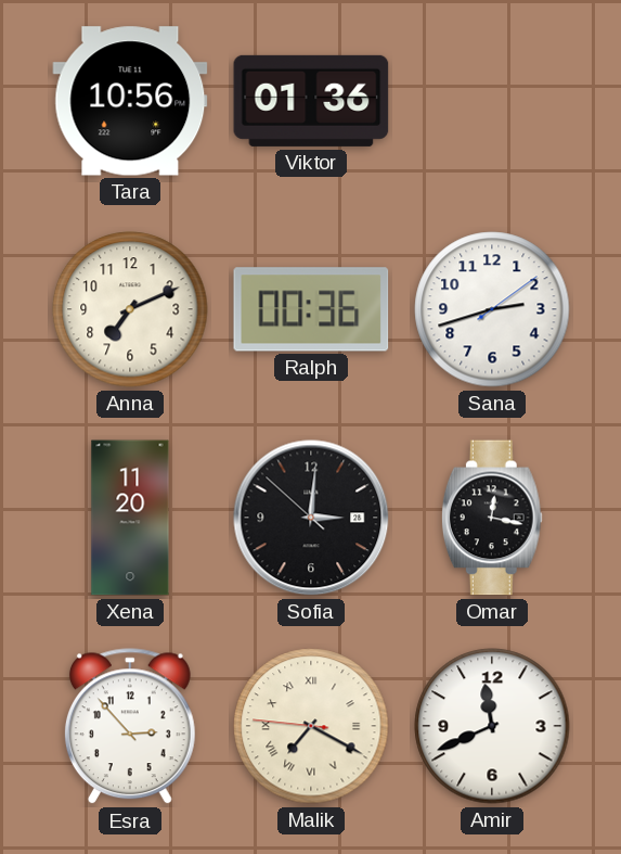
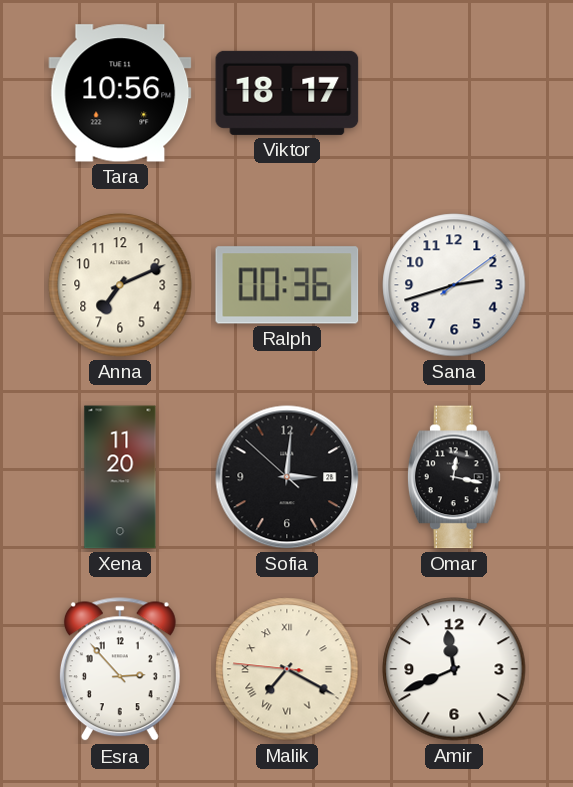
Viktor: 01:36 -> 18:17
